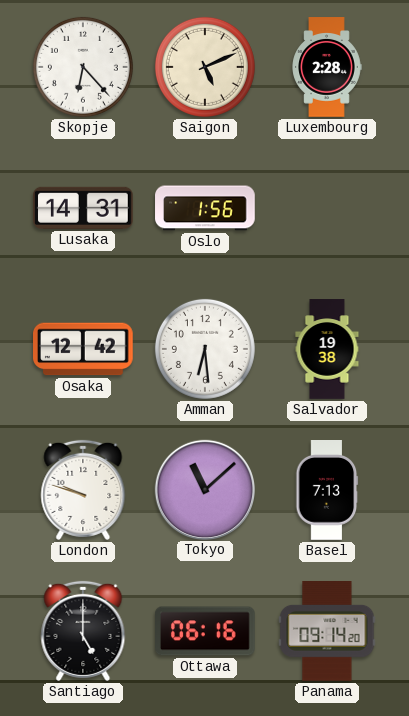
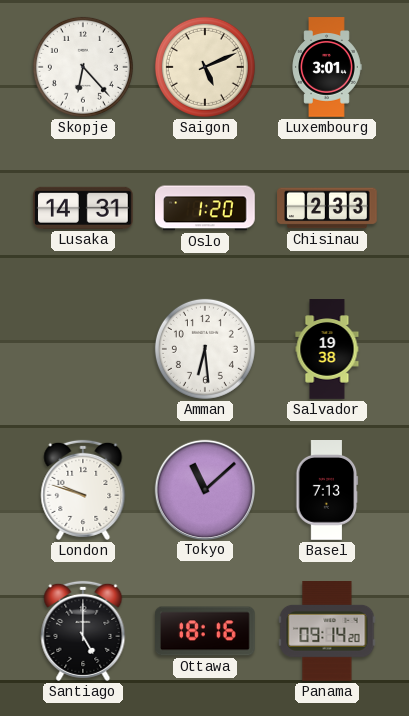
Luxembourg: 2:28 -> 3:01
Oslo: 1:56 -> 1:20
Chisinau: none -> 2:33
Osaka: 12:42 -> none
Ottawa: 06:16 -> 18:16
